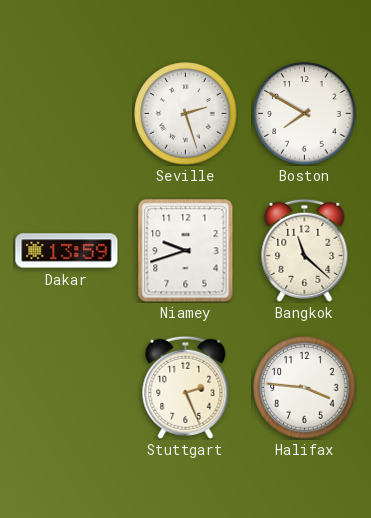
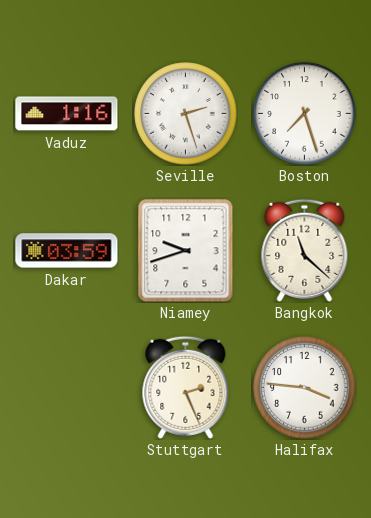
Vaduz: none -> 1:16
Boston: 7:50 -> 7:27
Dakar: 13:59 -> 03:59
